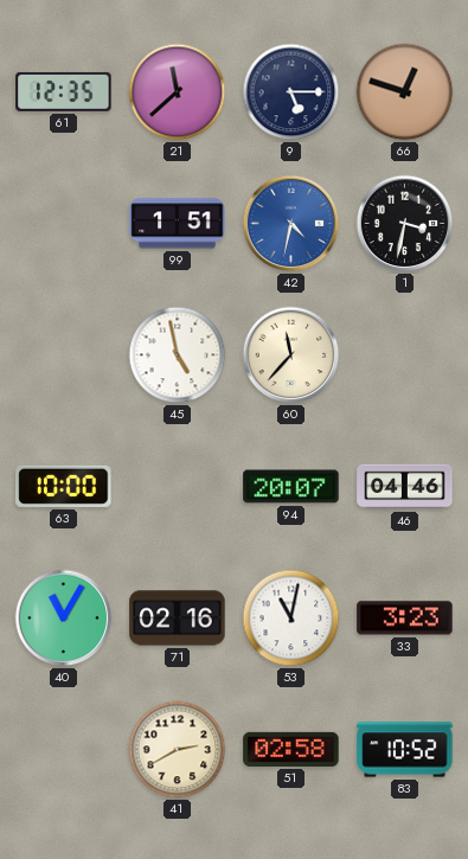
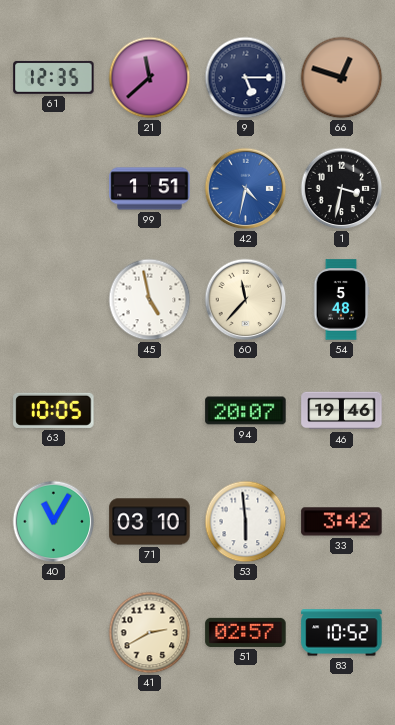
54: none -> 5:48
63: 10:00 -> 10:05
46: 04:46 -> 19:46
71: 02:16 -> 03:10
53: 11:02 -> 5:59
33: 3:23 -> 3:42
51: 02:58 -> 02:57
